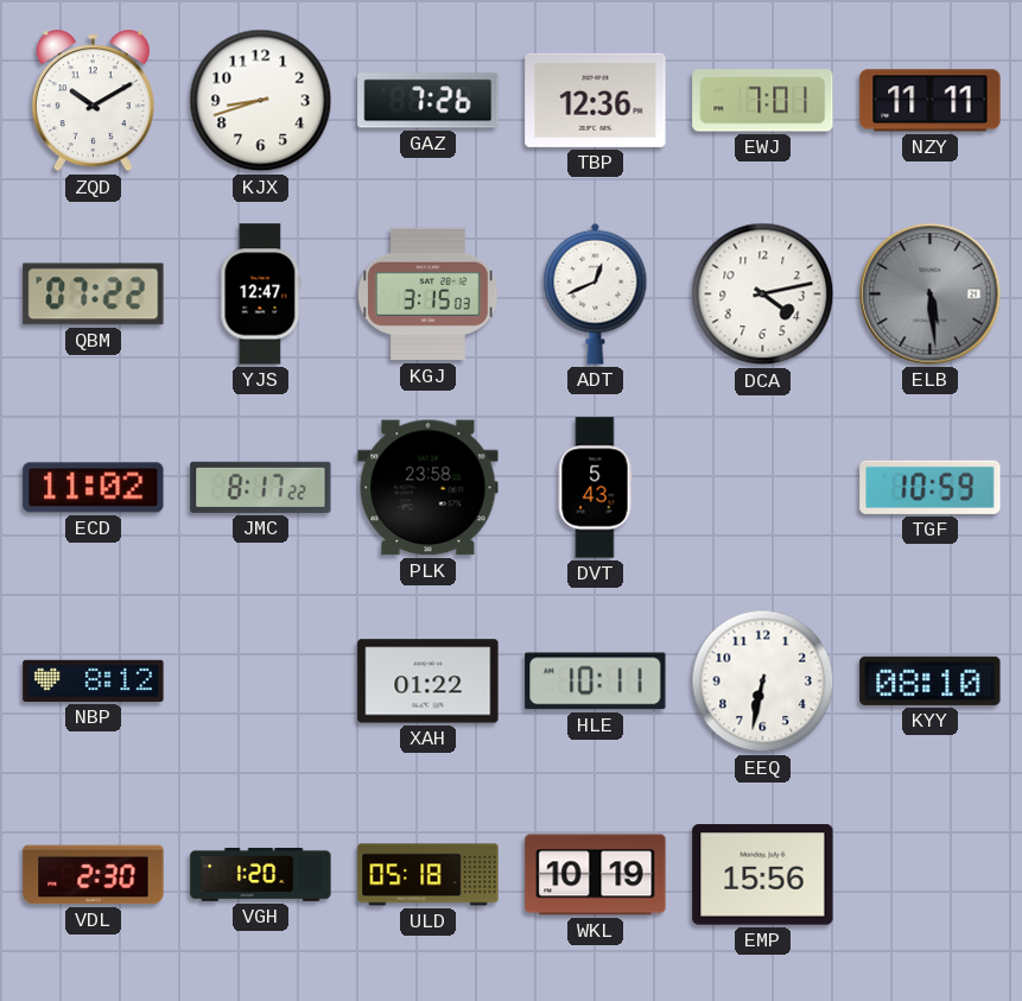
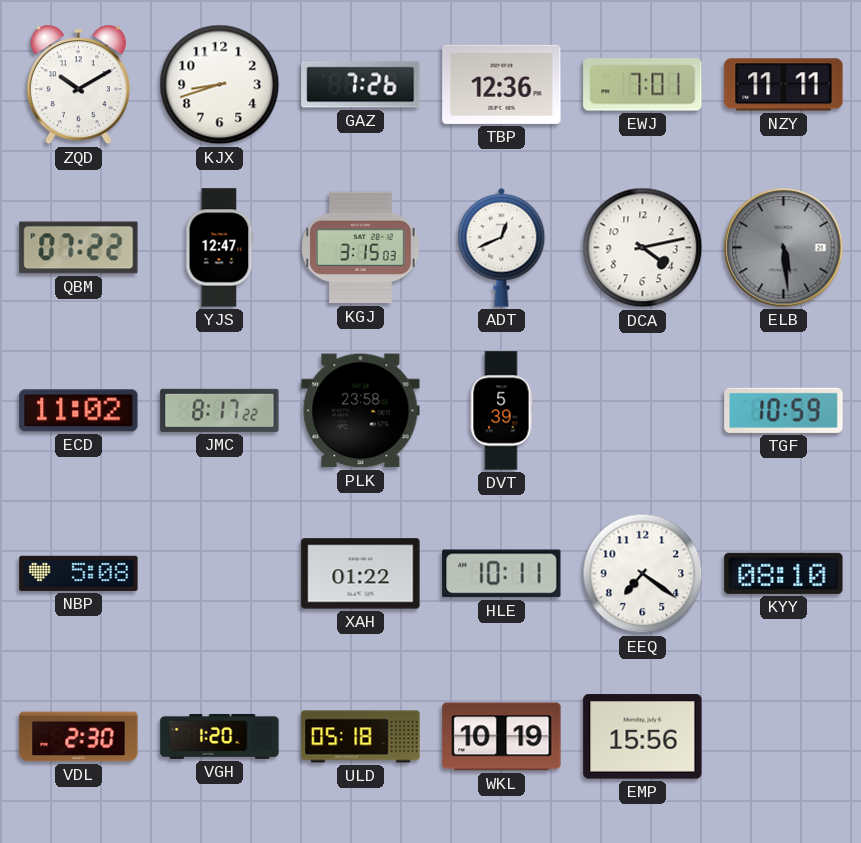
DVT: 5:43 -> 5:39
NBP: 8:12 -> 5:08
EEQ: 6:32 -> 7:21
